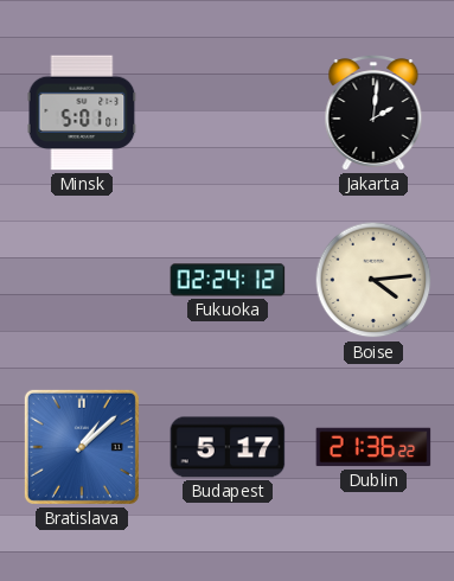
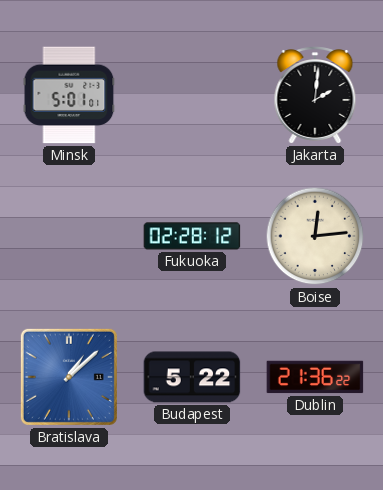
Fukuoka: 02:24 -> 02:28
Boise: 4:14 -> 12:14
Budapest: 5:17 -> 5:22
